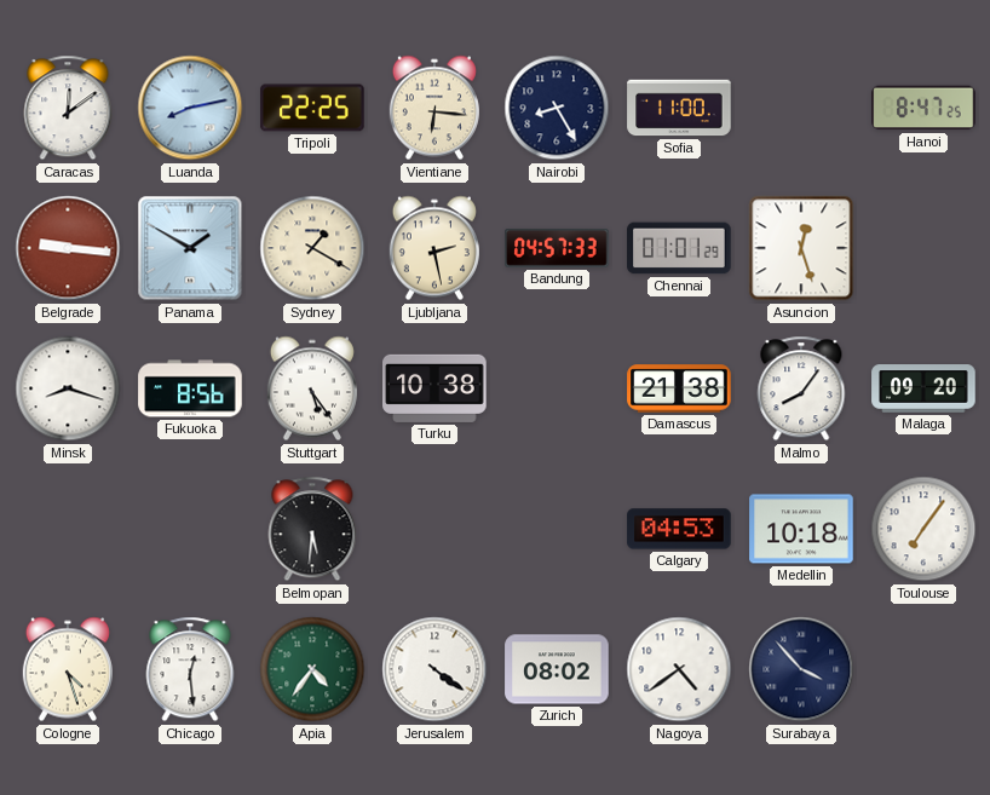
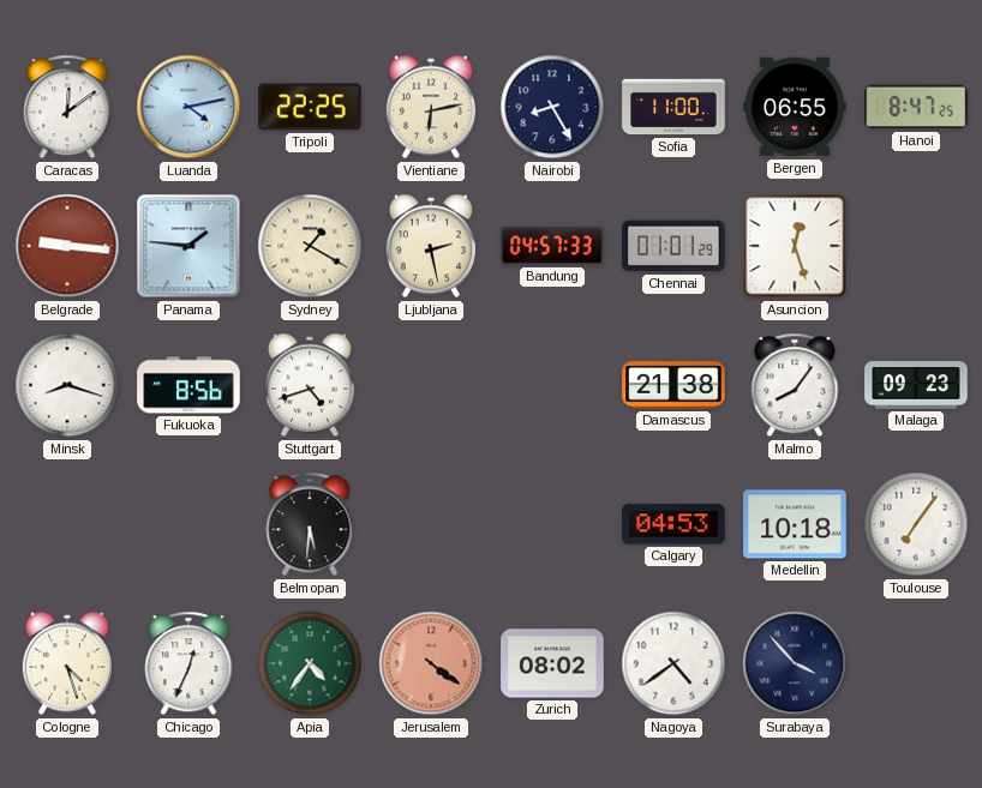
Luanda: 8:13 -> 4:13
Vientiane: 6:16 -> 6:13
Bergen: none -> 06:55
Panama: 1:50 -> 1:46
Stuttgart: 5:24 -> 4:42
Turku: 10:38 -> none
Malaga: 09:20 -> 09:23
Chicago: 12:29 -> 12:34
Jerusalem dial: white -> salmon
